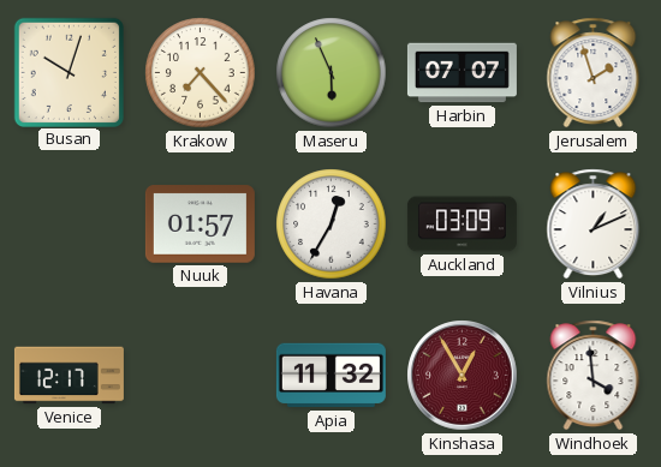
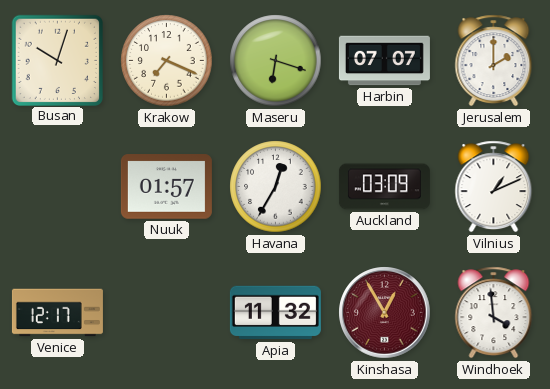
Krakow: 7:23 -> 7:19
Maseru: 5:56 -> 6:18
Jerusalem: 1:57 -> 2:00
